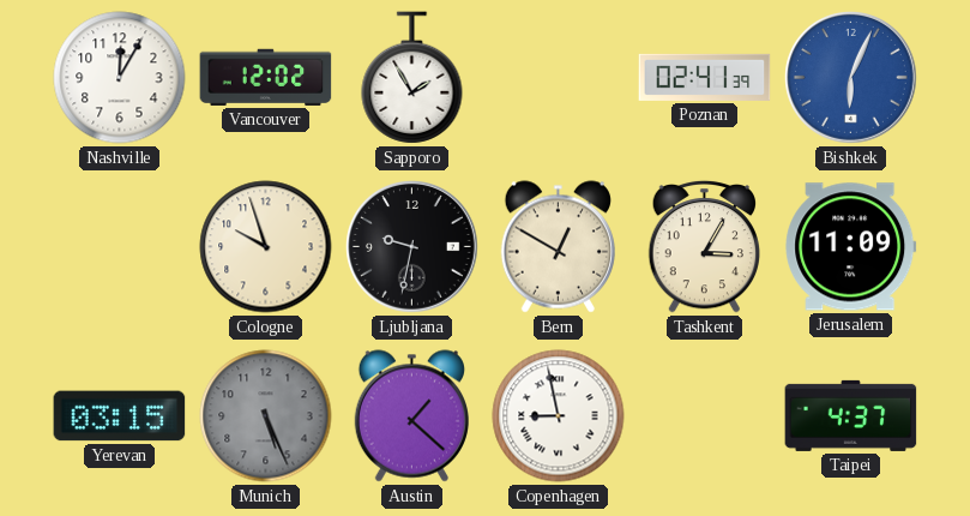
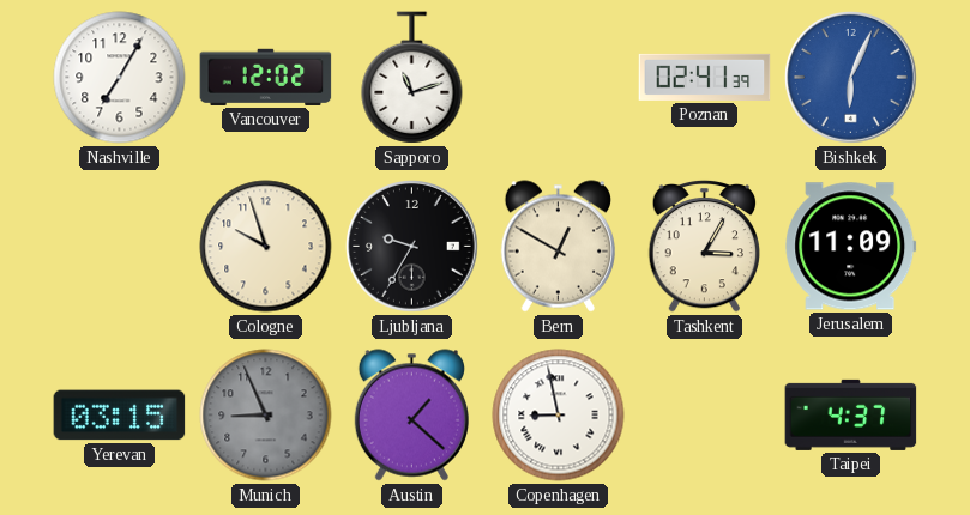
Nashville: 12:05 -> 7:05
Sapporo: 1:55 -> 11:12
Ljubljana: 9:32 -> 9:35
Munich: 5:26 -> 8:56
